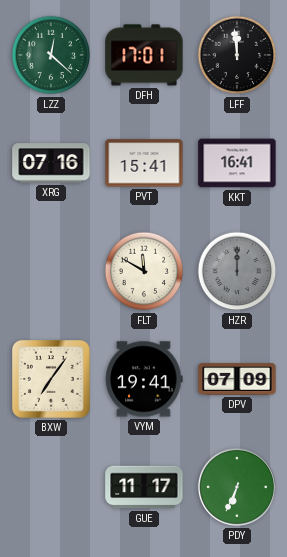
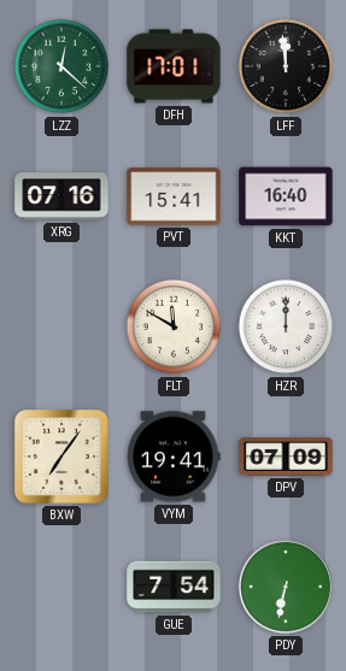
KKT: 16:41 -> 16:40
HZR dial: grey -> white
GUE: 11:17 -> 7:54
PDY: 6:34 -> 6:32
